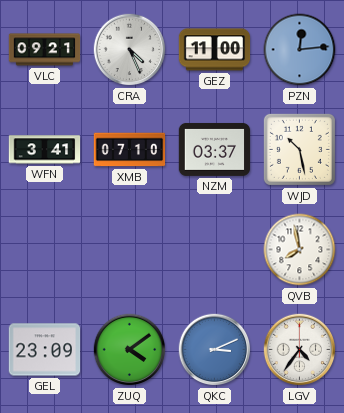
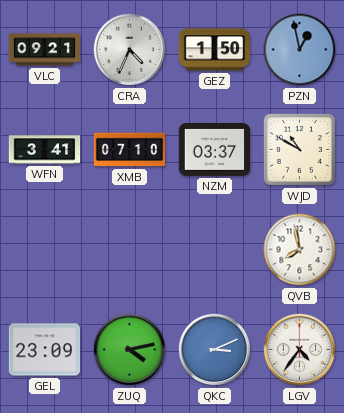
CRA: 4:26 -> 4:34
GEZ: 11:00 -> 1:50
PZN: 12:14 -> 12:58
WJD: 10:28 -> 10:50
ZUQ: 4:09 -> 4:13
